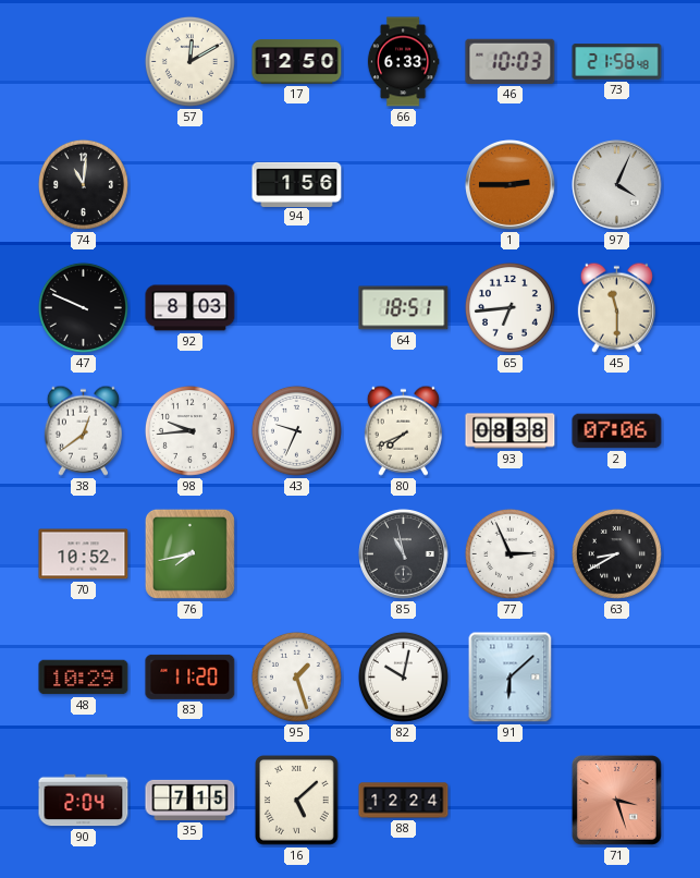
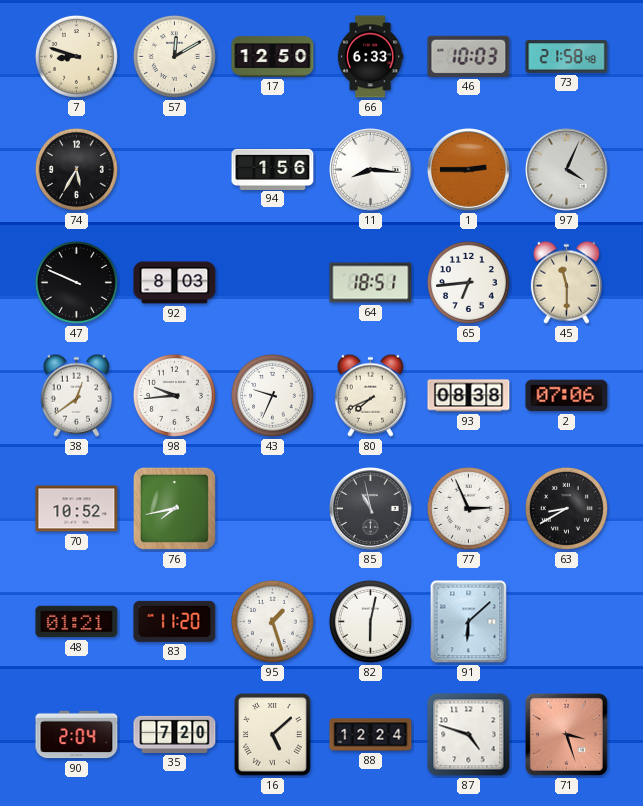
7: none -> 8:48
74: 11:01 -> 5:35
11: none -> 8:16
48: 10:29 -> 01:21
82: 10:02 -> 6:02
35: 7:15 -> 7:20
87: none -> 4:48
